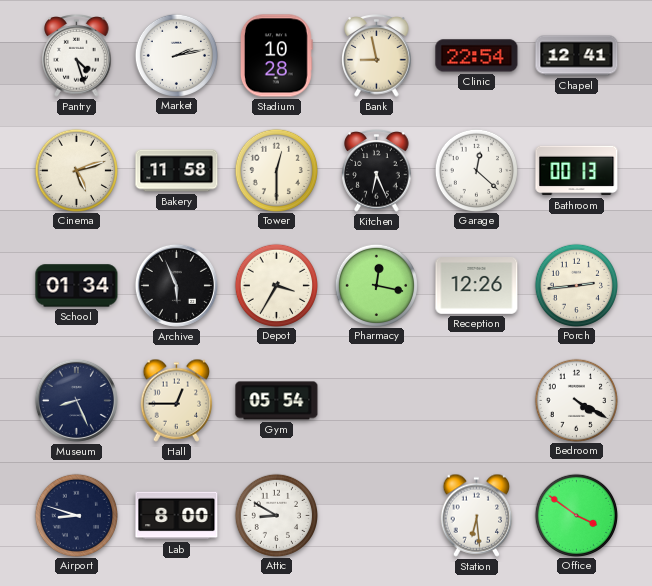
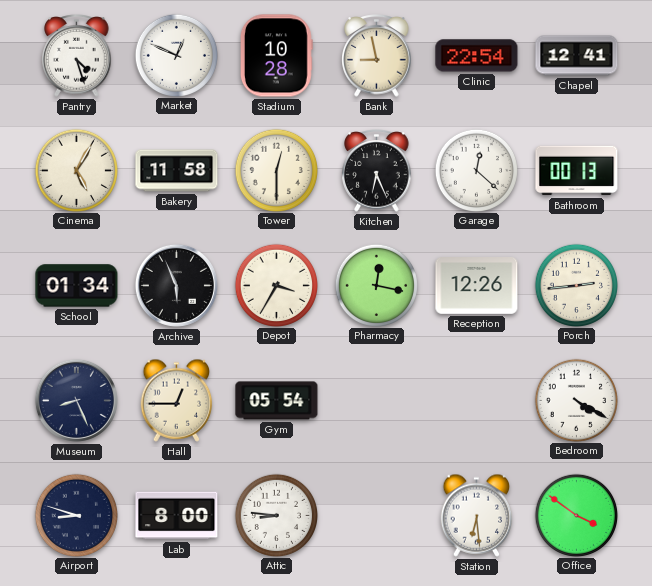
Market: 2:13 -> 12:49
Cinema: 5:12 -> 5:05
Attic: 8:50 -> 8:46
